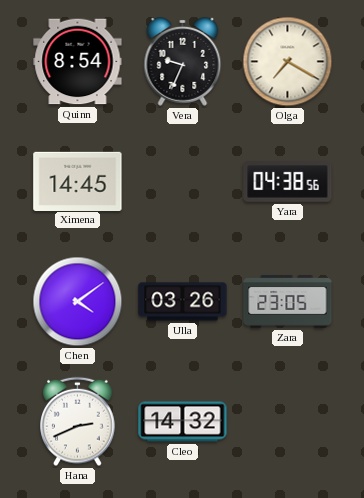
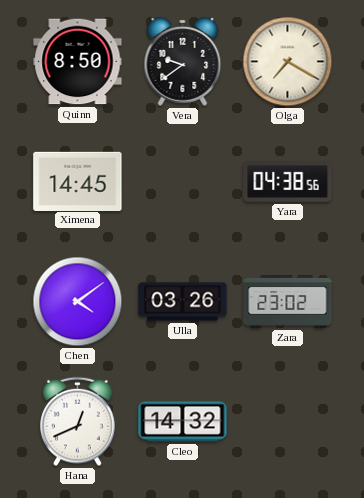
Quinn: 8:54 -> 8:50
Vera: 9:34 -> 9:39
Zara: 23:05 -> 23:02
Hana: 2:41 -> 12:41
